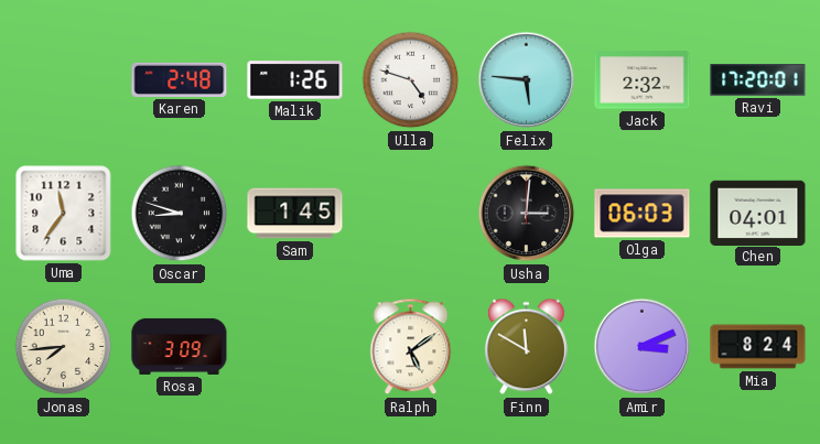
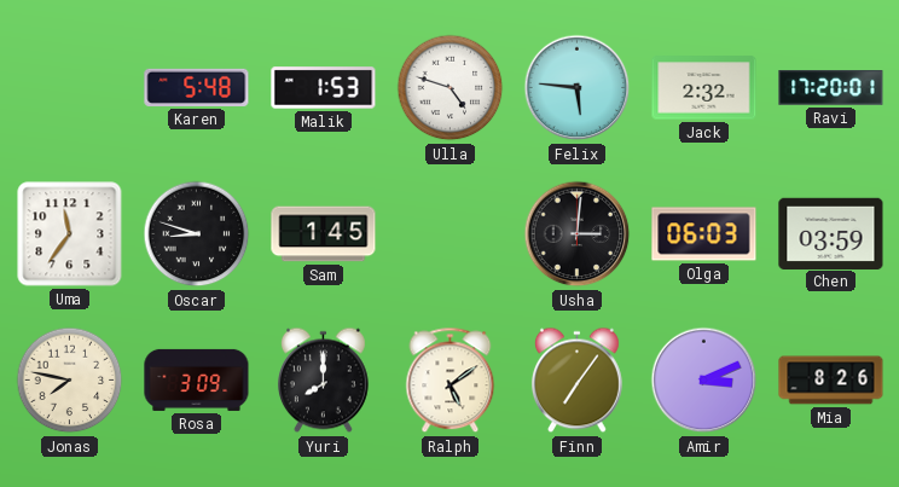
Karen: 2:48 -> 5:48
Malik: 1:26 -> 1:53
Chen: 04:01 -> 03:59
Jonas: 7:44 -> 7:47
Yuri: none -> 8:00
Finn: 11:50 -> 7:06
Mia: 8:24 -> 8:26
